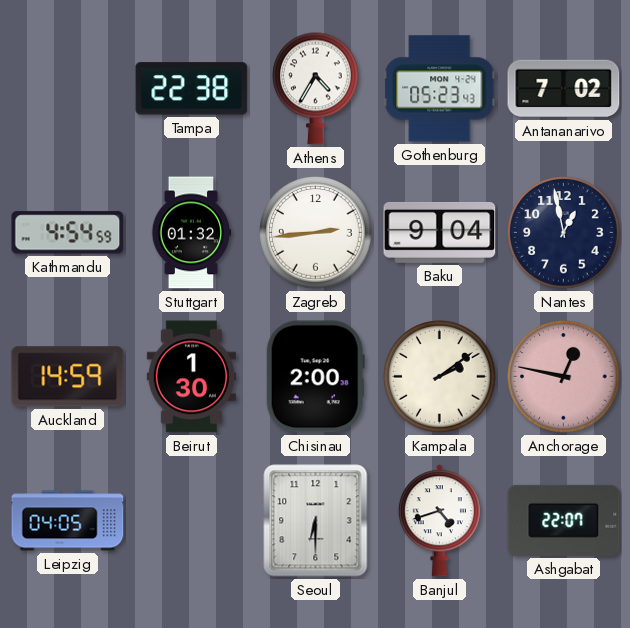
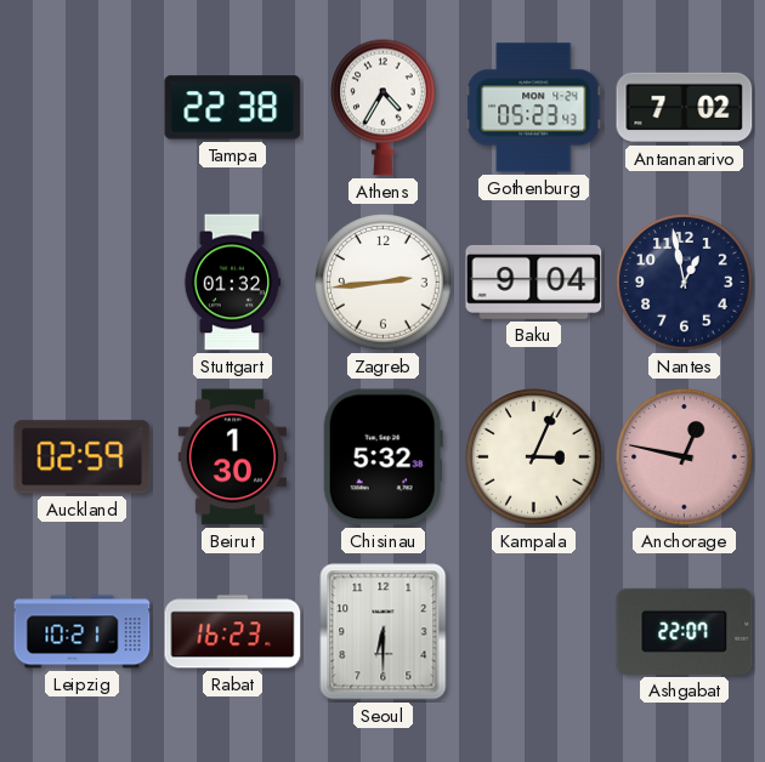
Kathmandu: 4:54 -> none
Auckland: 14:59 -> 02:59
Chisinau: 2:00 -> 5:32
Kampala: 2:09 -> 3:04
Leipzig: 04:05 -> 10:21
Rabat: none -> 16:23
Banjul: 4:42 -> none
